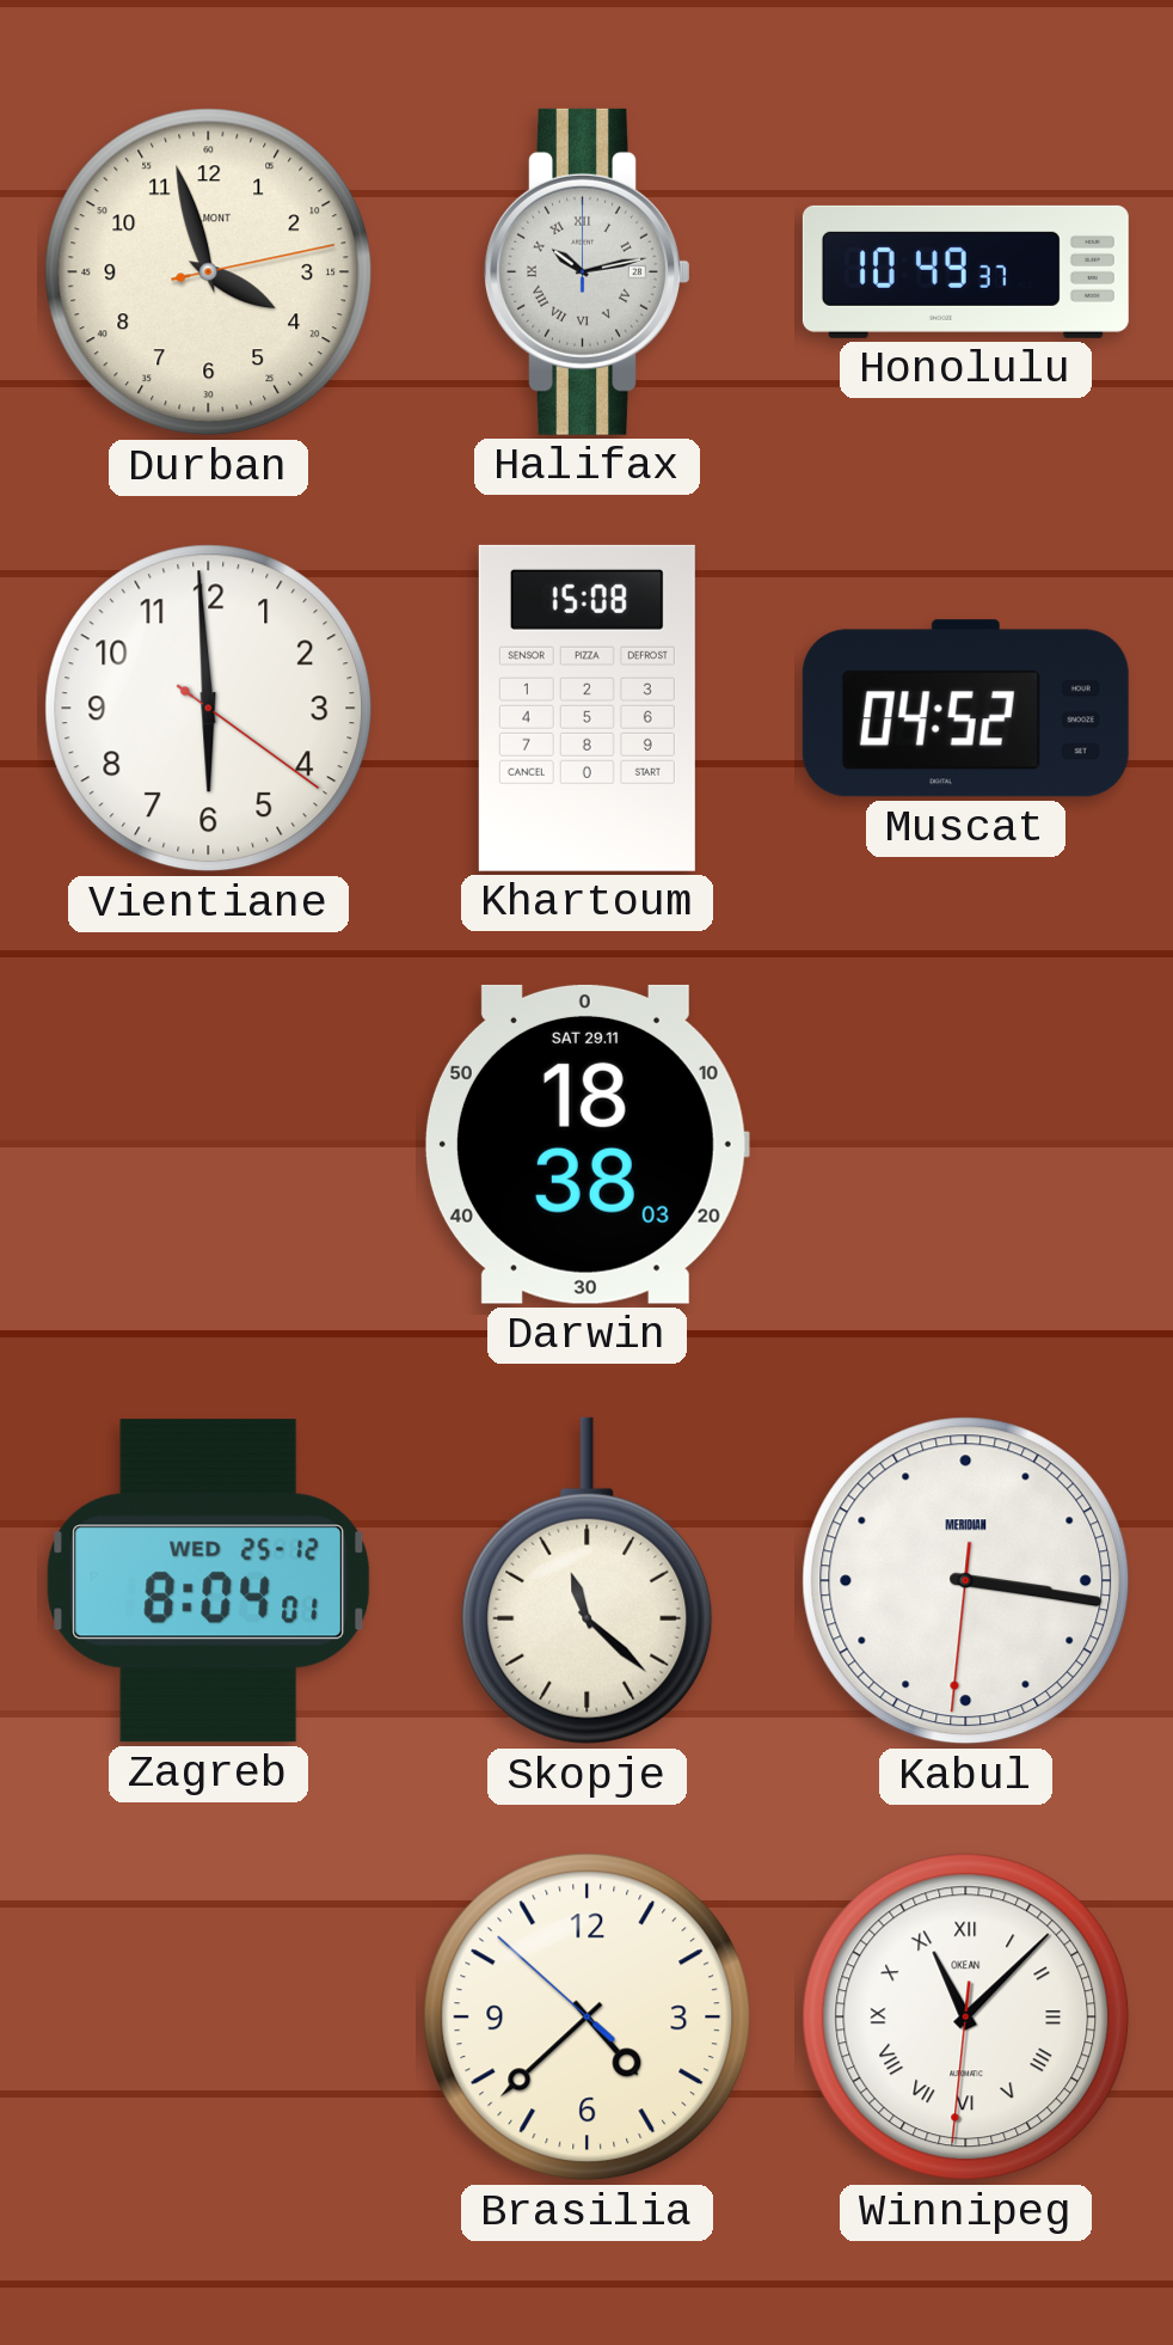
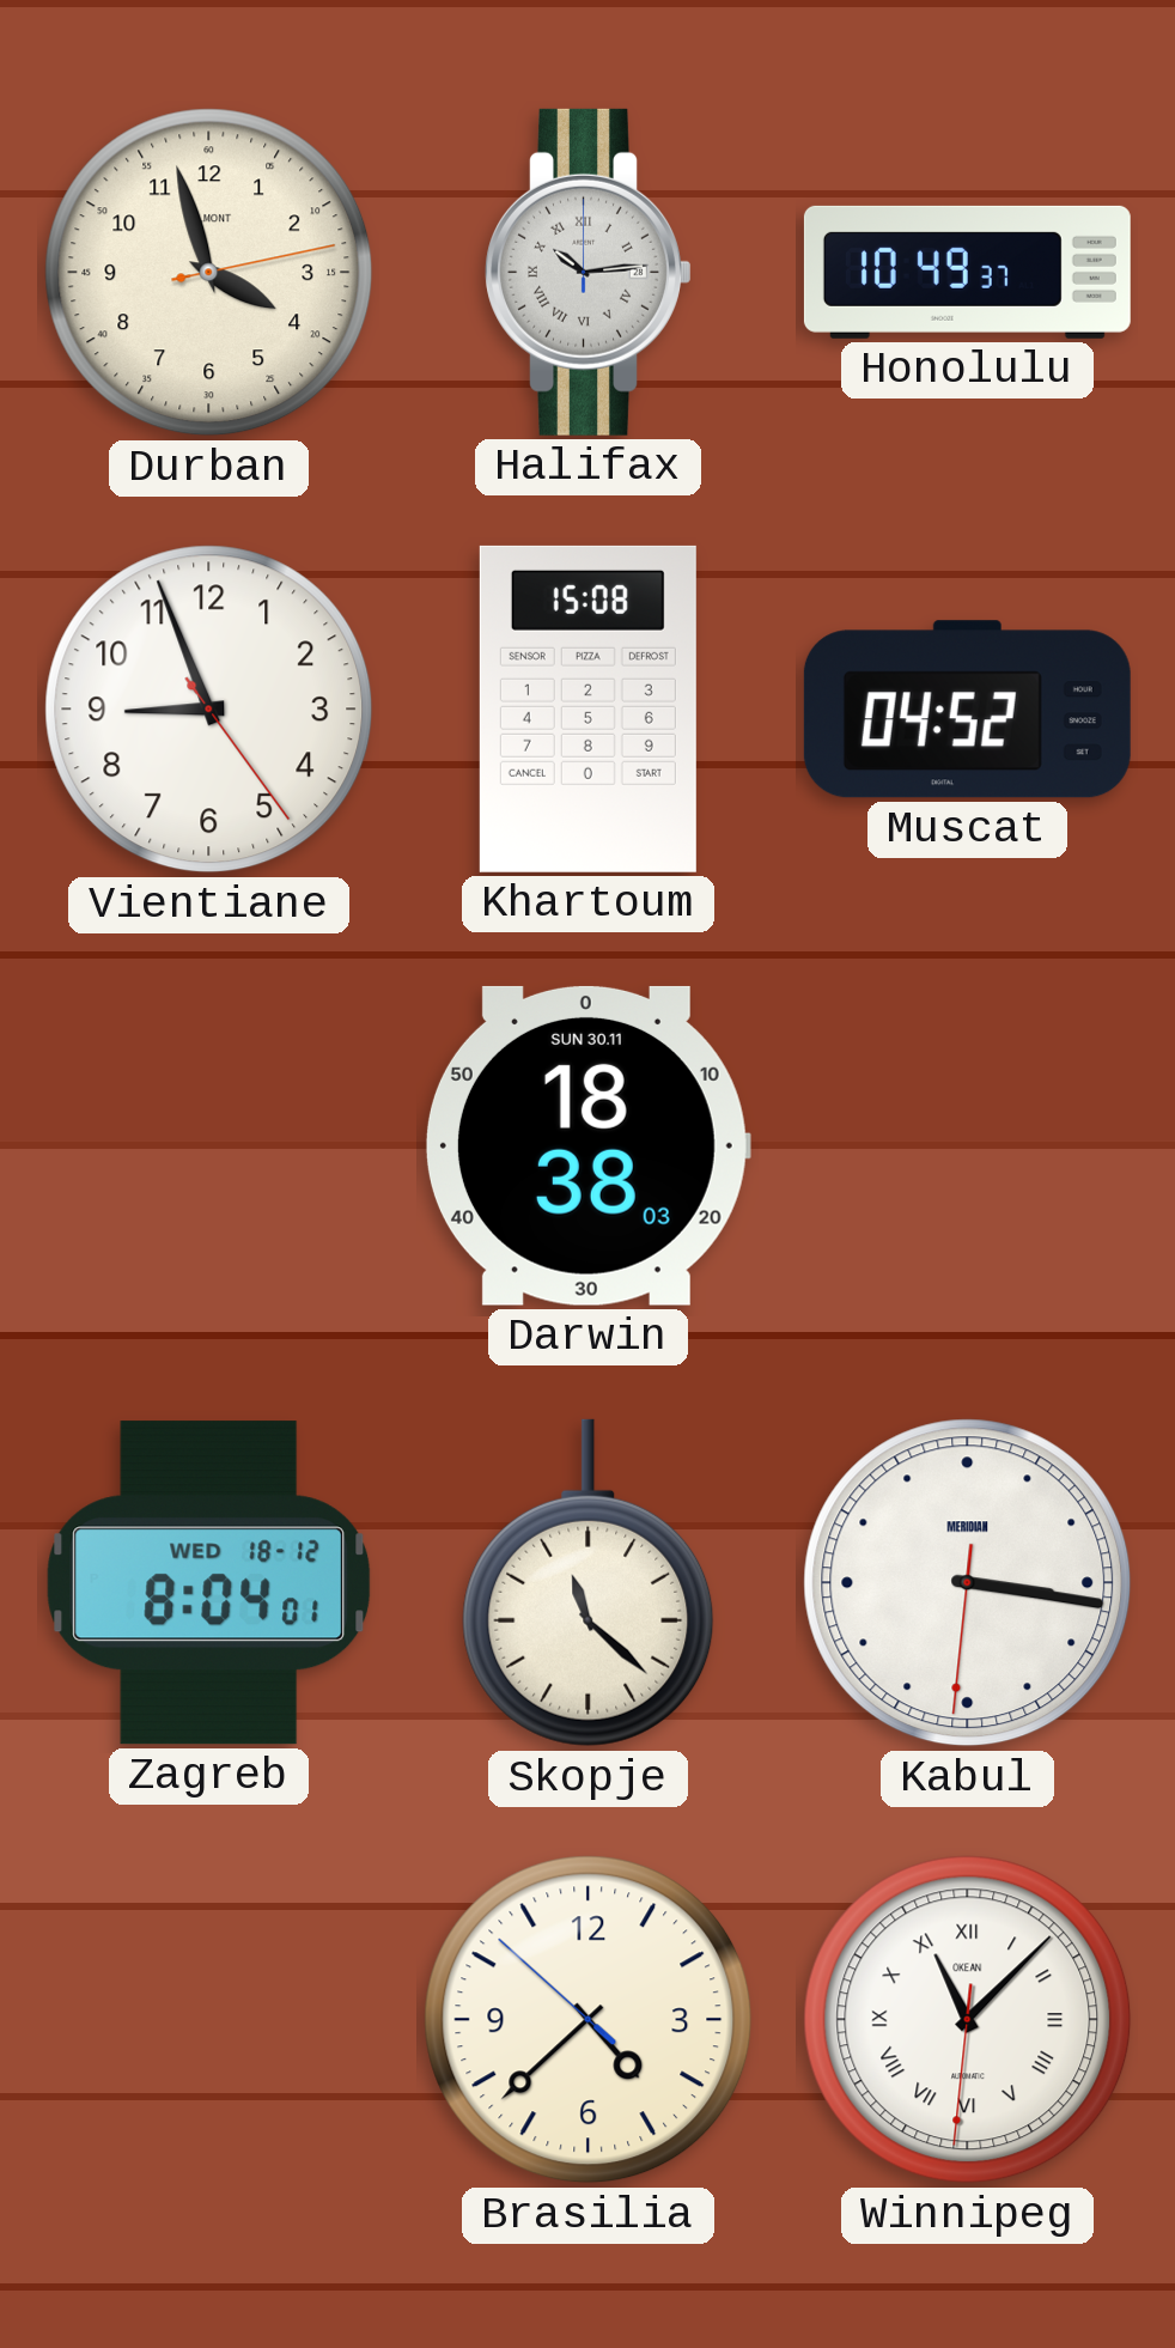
Halifax: 10:13 -> 10:14
Vientiane: 5:59 -> 8:56
Darwin date: SAT 29.11 -> SUN 30.11
Zagreb date: WED 25-12 -> WED 18-12
